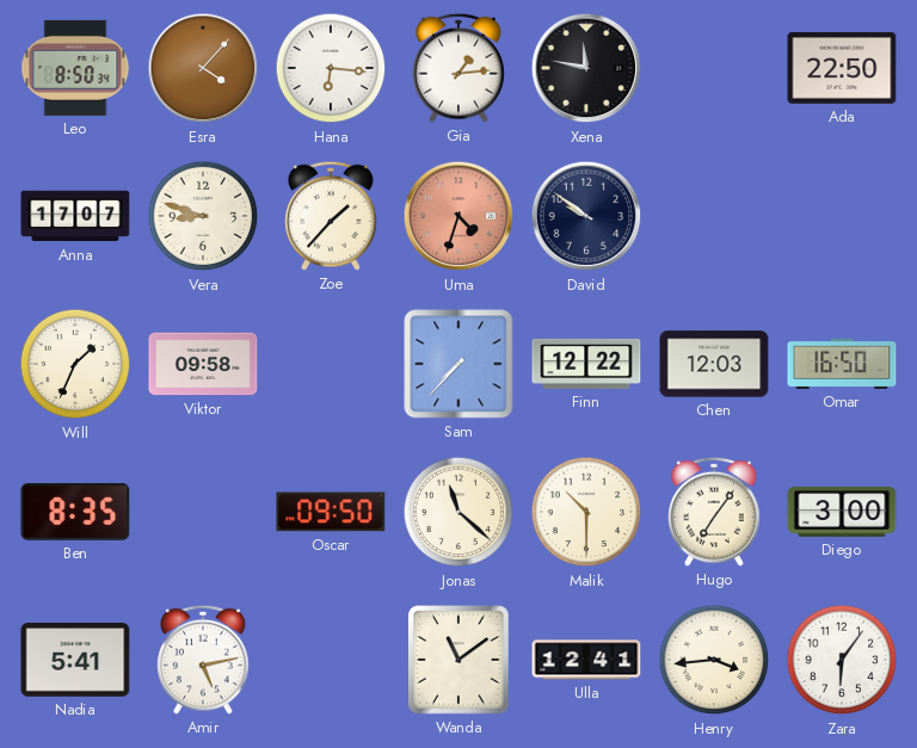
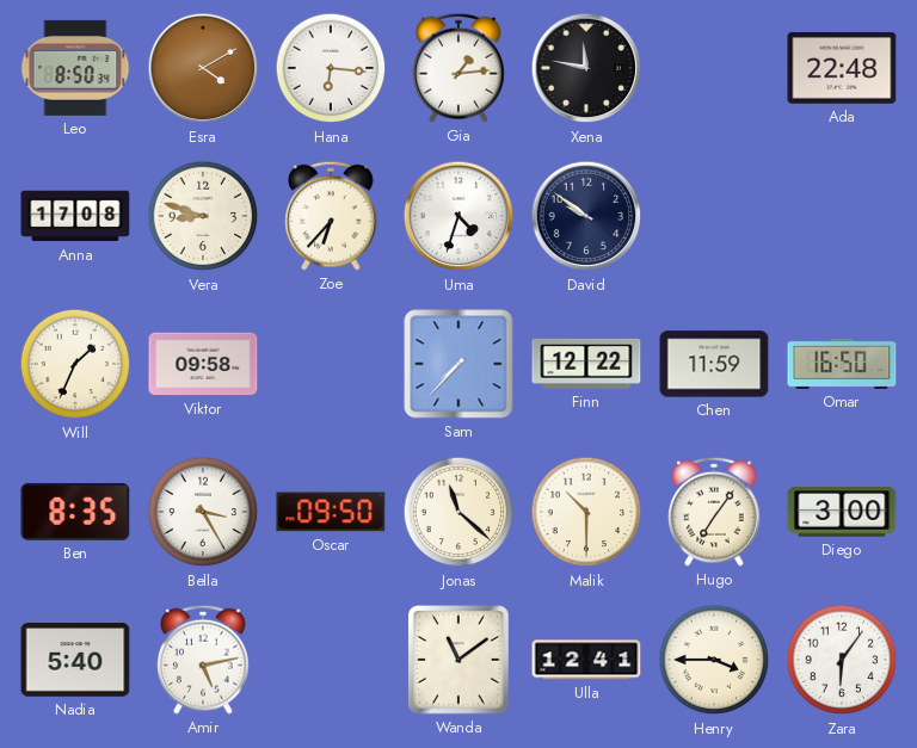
Esra: 4:07 -> 4:10
Ada: 22:50 -> 22:48
Anna: 17:07 -> 17:08
Zoe: 1:37 -> 6:37
Uma dial: salmon -> white
Chen: 12:03 -> 11:59
Bella: none -> 3:25
Nadia: 5:41 -> 5:40
Henry: 3:44 -> 3:45
